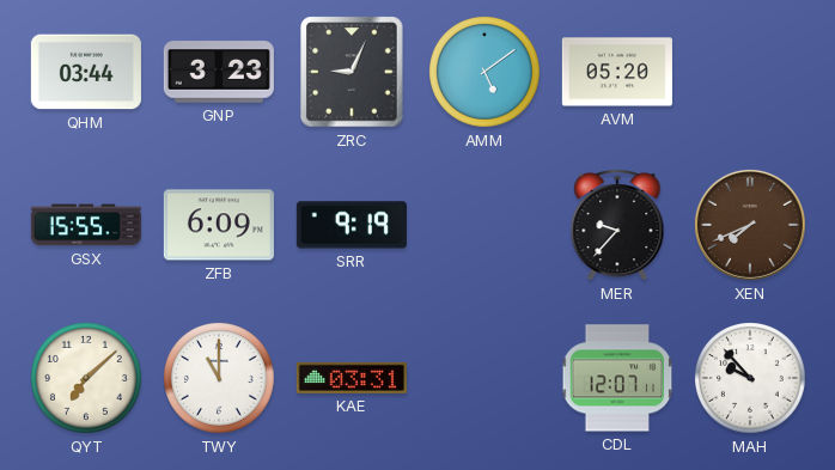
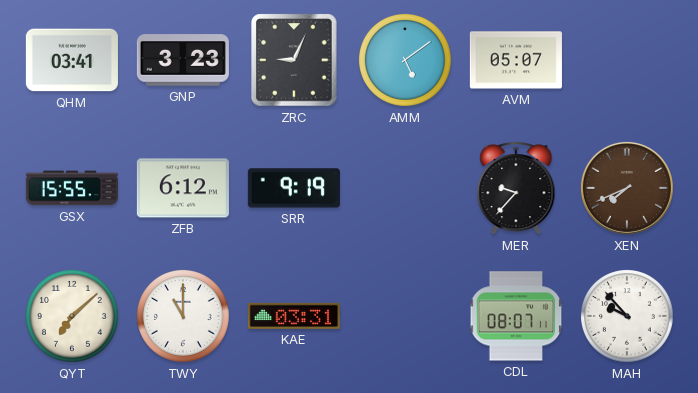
QHM: 03:44 -> 03:41
AVM: 05:20 -> 05:07
ZFB: 6:09 -> 6:12
CDL: 12:07 -> 08:07
